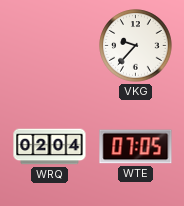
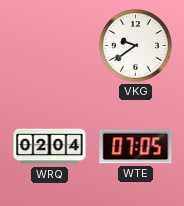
VKG: 9:37 -> 9:39
